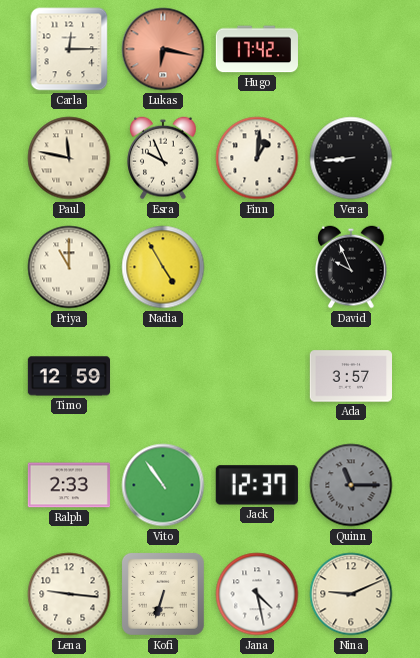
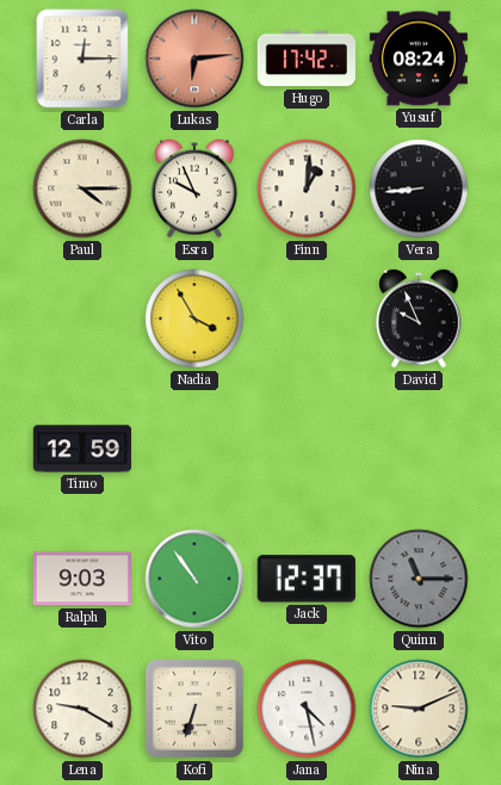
Lukas: 6:17 -> 6:14
Yusuf: none -> 08:24
Paul: 11:47 -> 4:15
Priya: 11:00 -> none
Nadia: 4:55 -> 3:55
Ada: 3:57 -> none
Ralph: 2:33 -> 9:03
Lena: 9:16 -> 9:20
